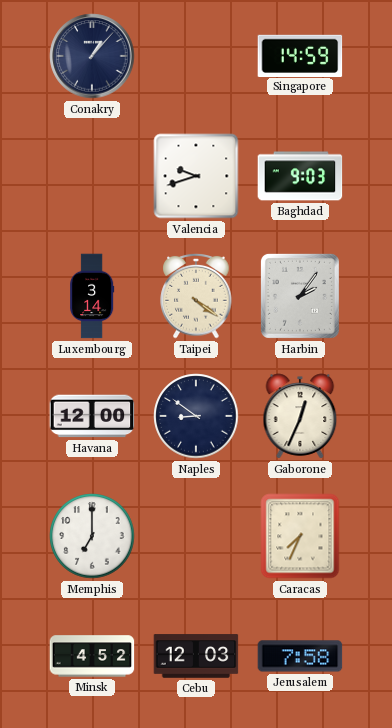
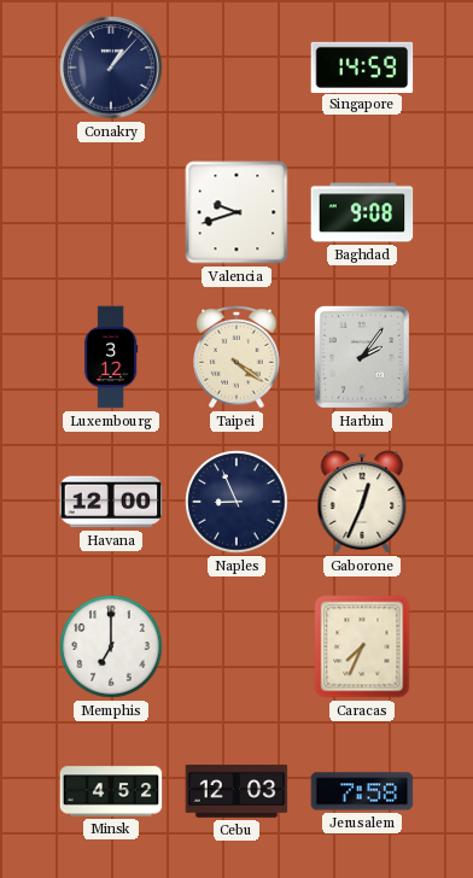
Baghdad: 9:03 -> 9:08
Luxembourg: 3:14 -> 3:12
Naples: 8:51 -> 8:56
